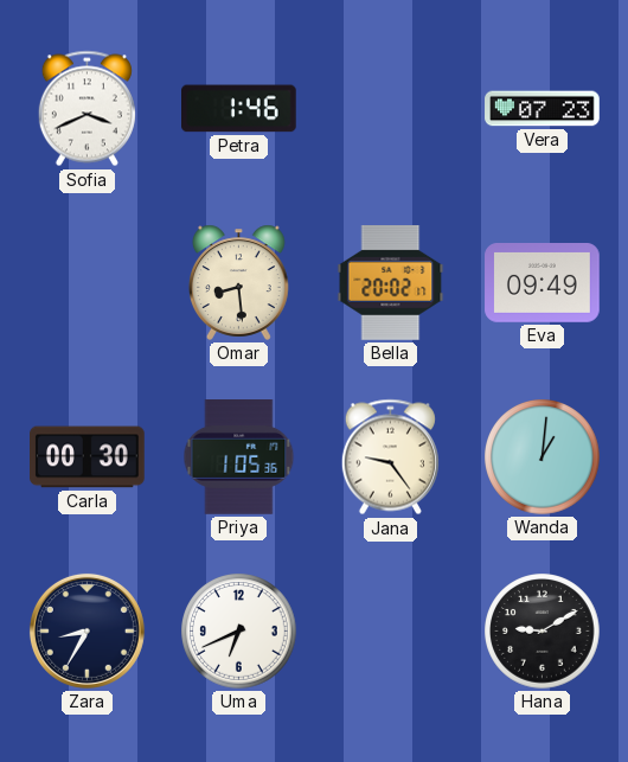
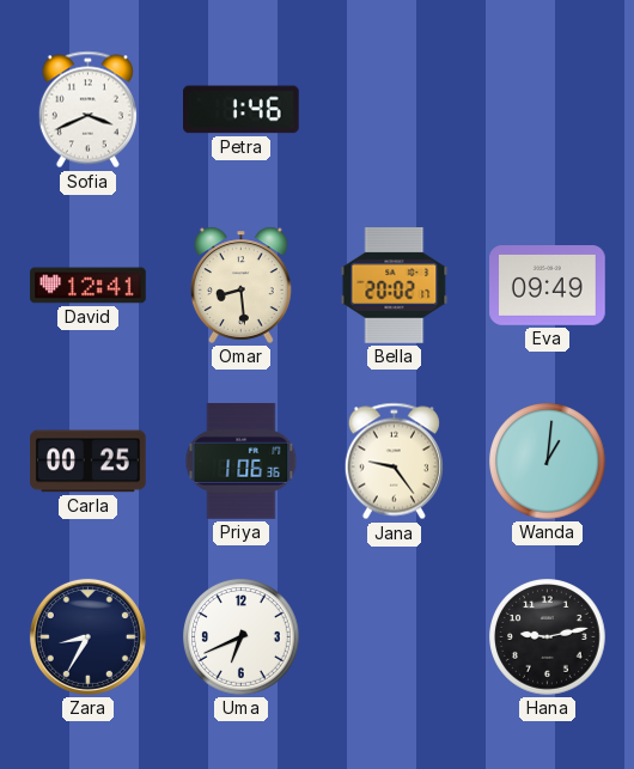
Vera: 07:23 -> none
David: none -> 12:41
Carla: 00:30 -> 00:25
Priya: 1:05 -> 1:06
Hana: 9:10 -> 9:13
